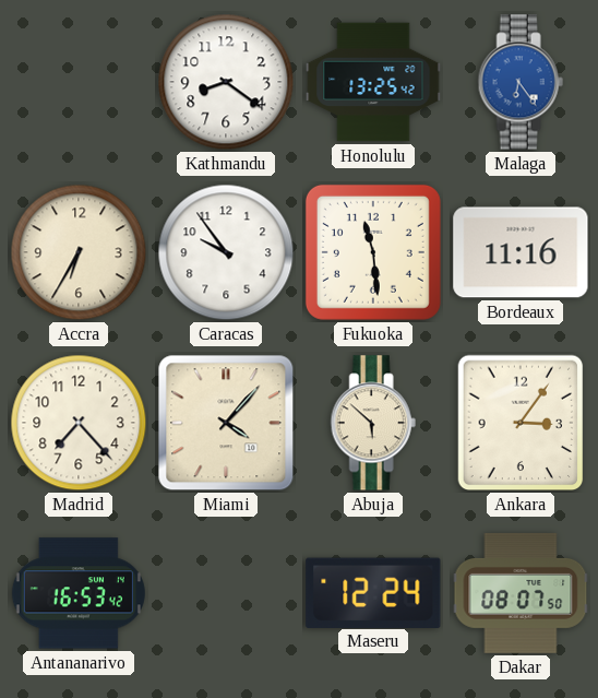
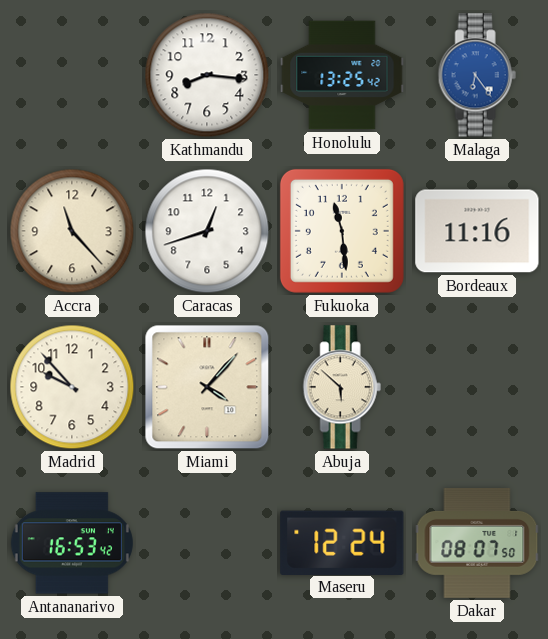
Kathmandu: 8:21 -> 8:16
Accra: 6:35 -> 11:23
Caracas: 9:54 -> 12:42
Madrid: 7:23 -> 9:53
Ankara: 3:06 -> none
